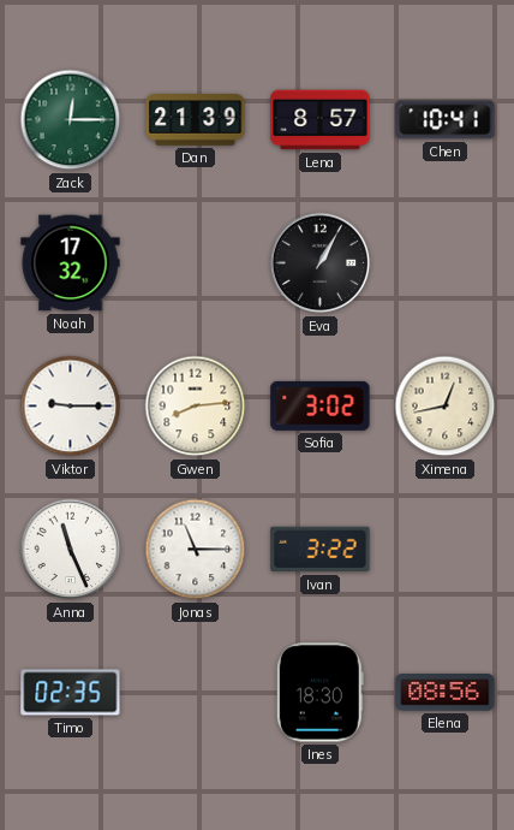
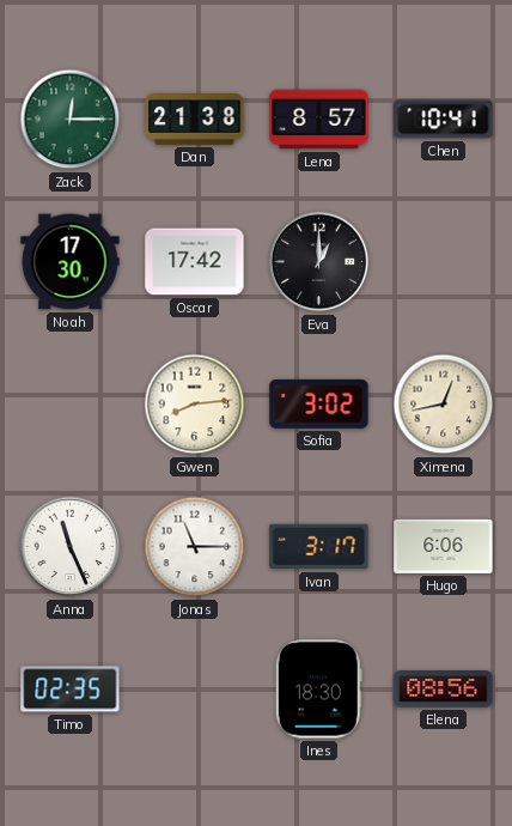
Dan: 21:39 -> 21:38
Noah: 17:32 -> 17:30
Oscar: none -> 17:42
Eva: 1:05 -> 1:00
Viktor: 9:15 -> none
Ivan: 3:22 -> 3:17
Hugo: none -> 6:06
